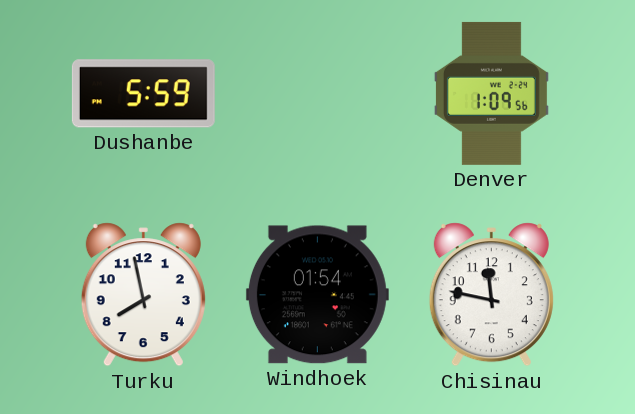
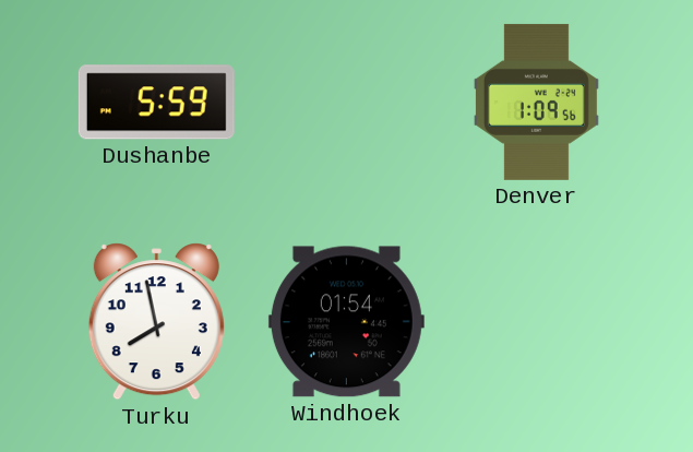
Chisinau: 11:47 -> none
